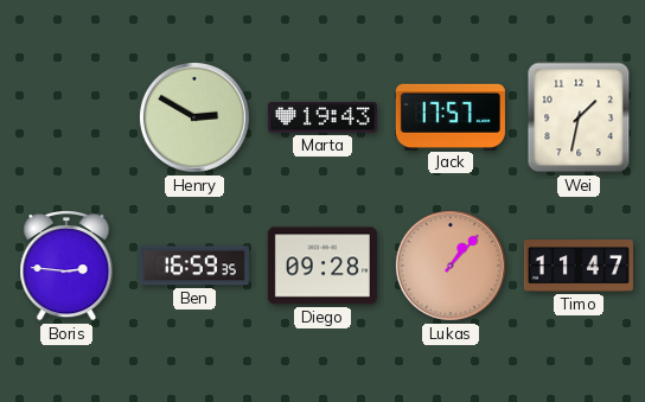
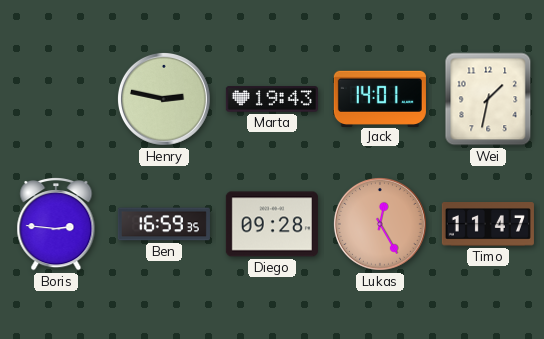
Henry: 2:50 -> 2:47
Jack: 17:57 -> 14:01
Lukas: 1:07 -> 12:25
